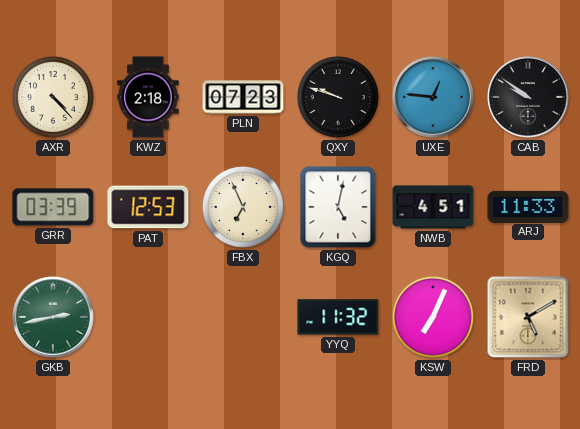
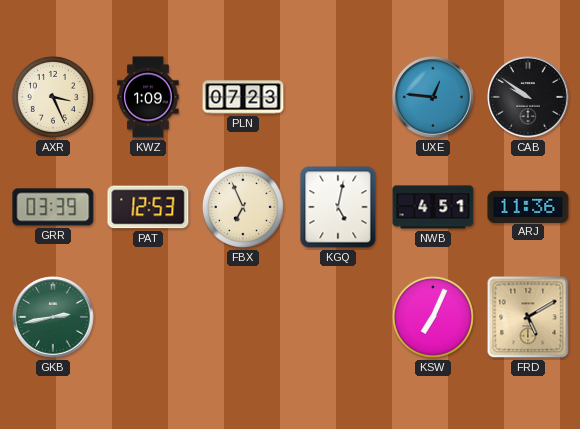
AXR: 4:23 -> 3:26
KWZ: 2:18 -> 1:09
QXY: 9:48 -> none
ARJ: 11:33 -> 11:36
YYQ: 11:32 -> none
